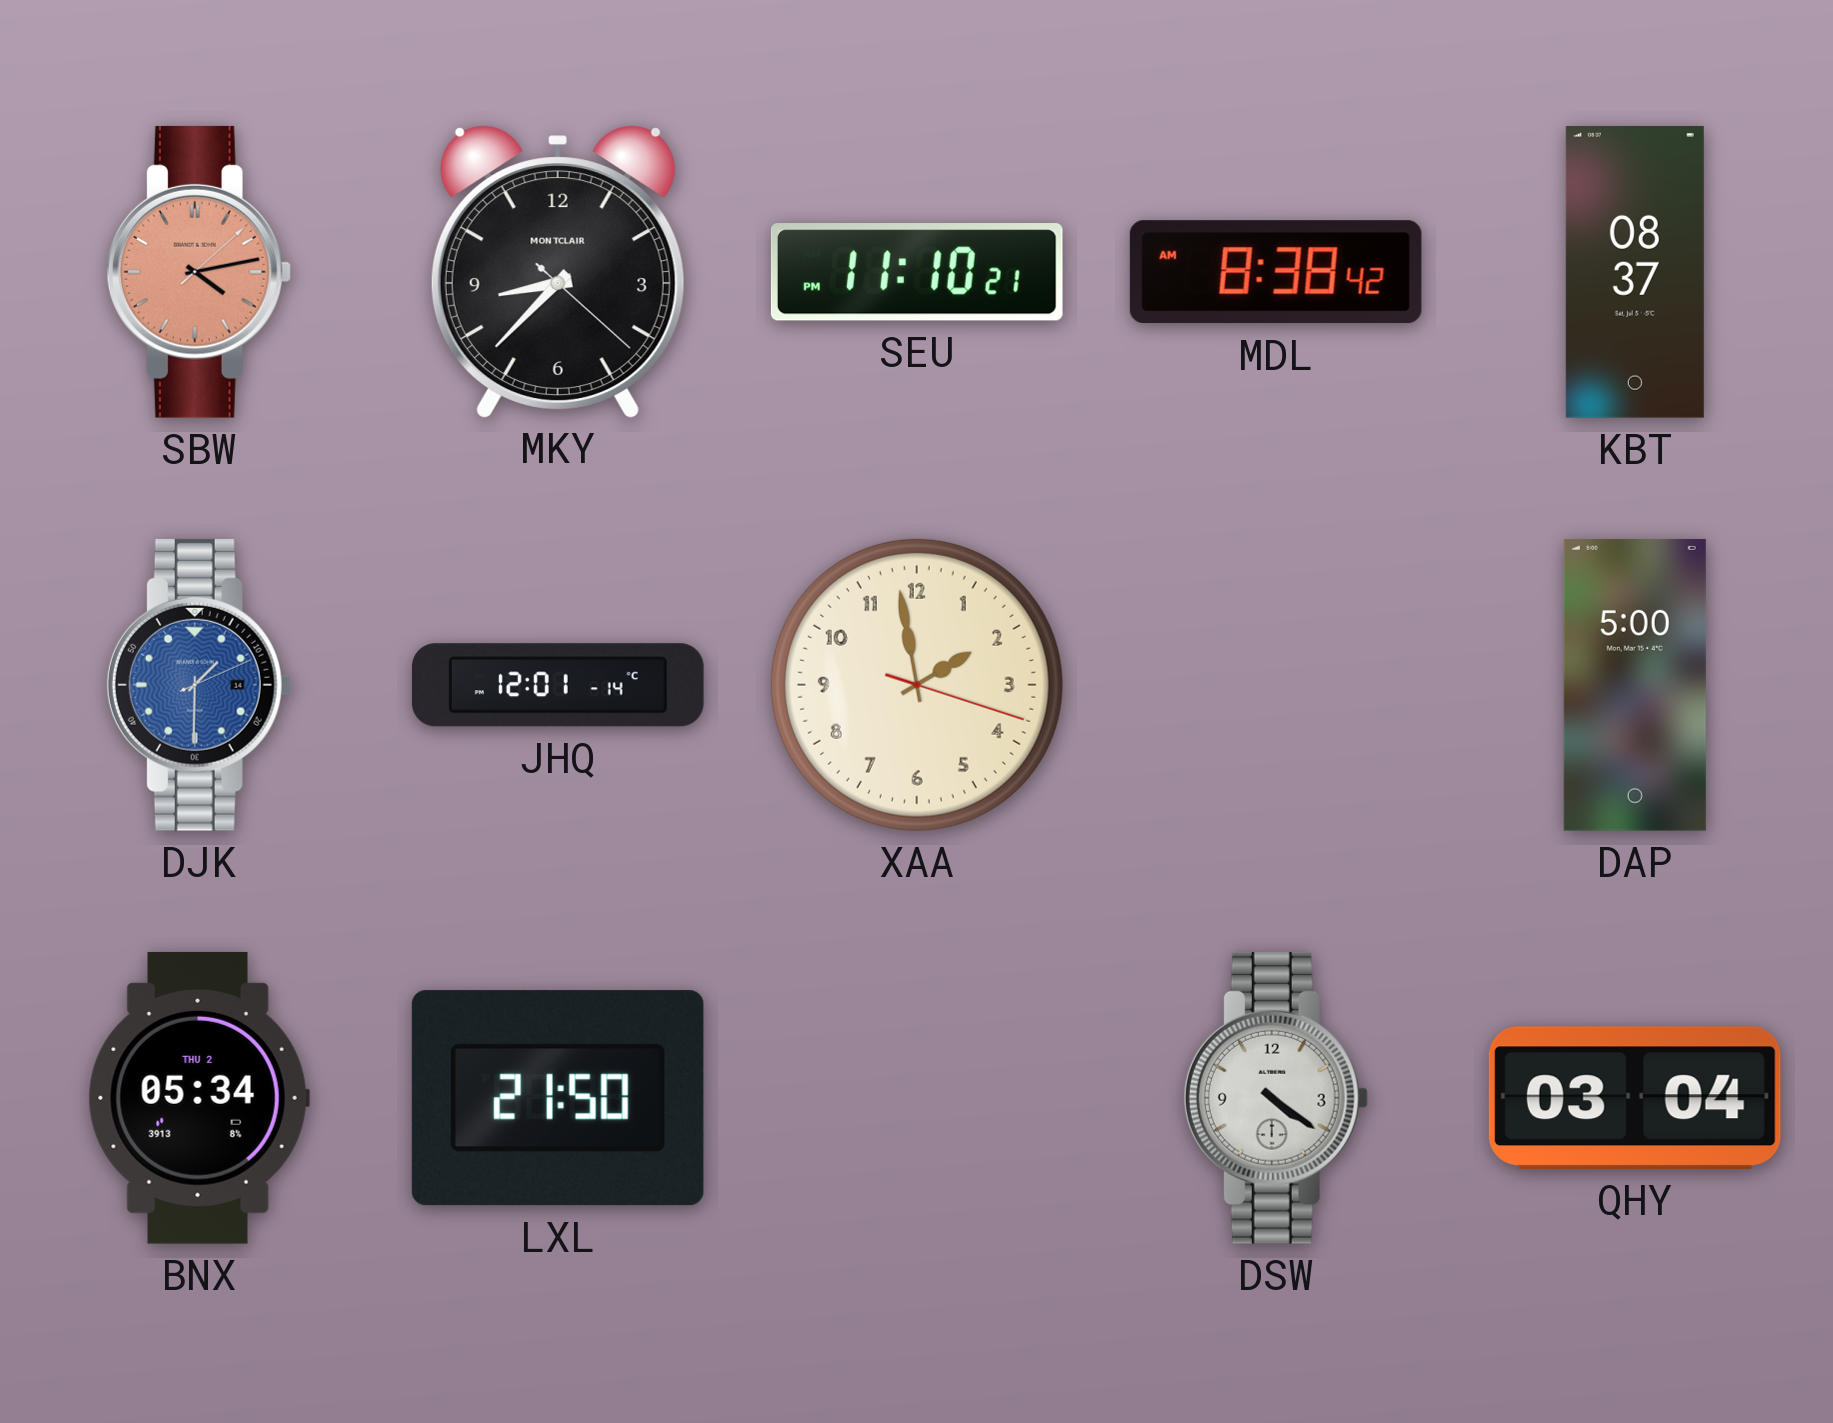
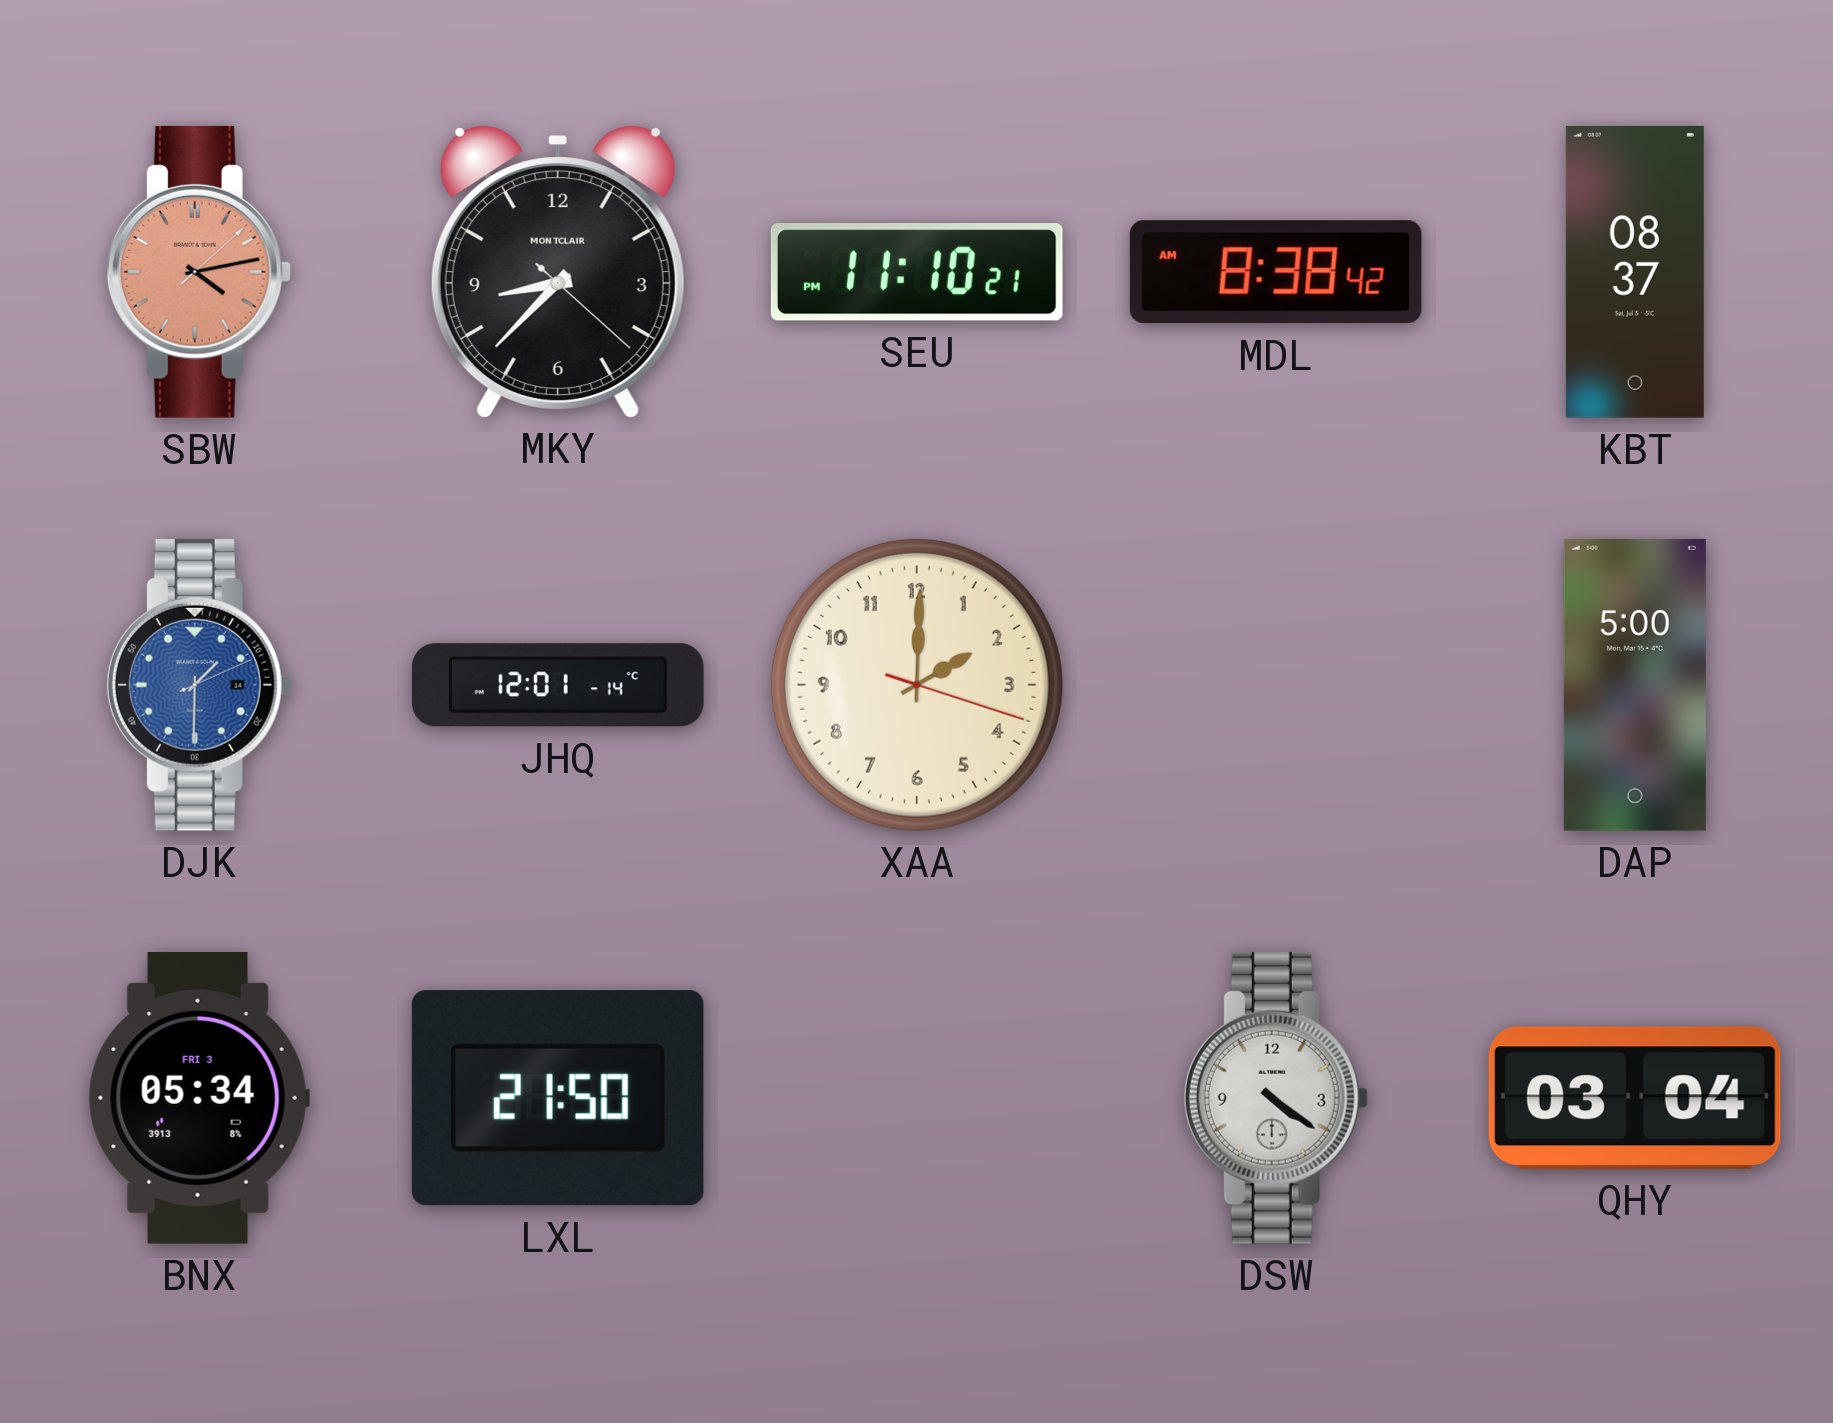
XAA: 1:58 -> 2:00
BNX date: THU 2 -> FRI 3
